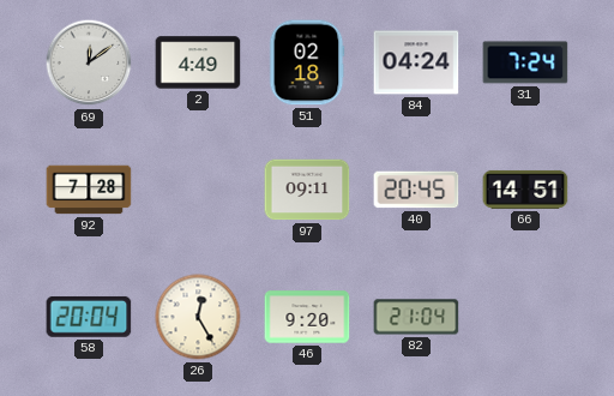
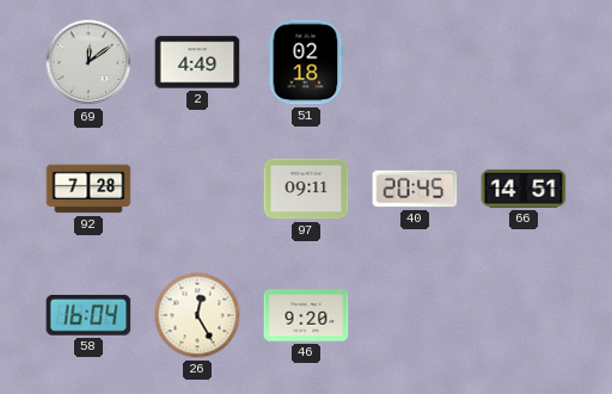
84: 04:24 -> none
31: 7:24 -> none
58: 20:04 -> 16:04
82: 21:04 -> none
